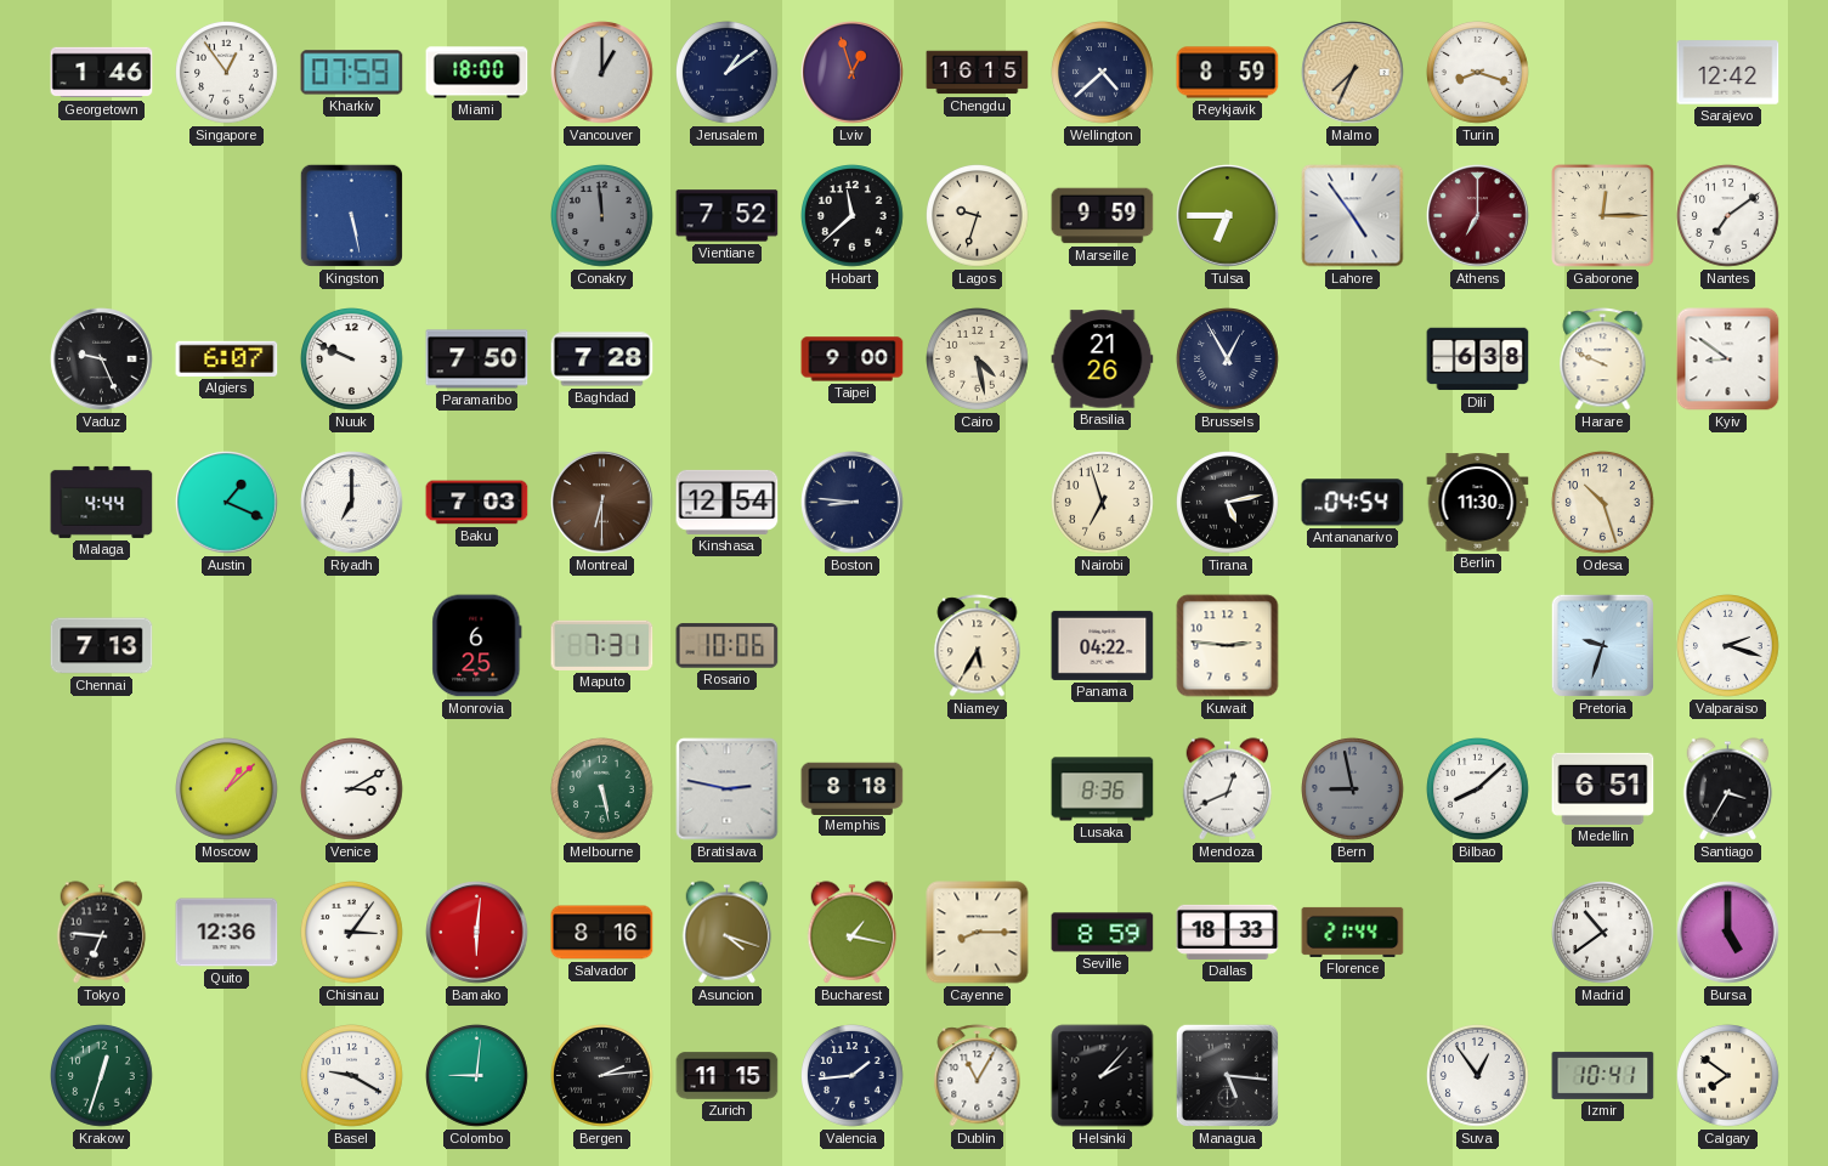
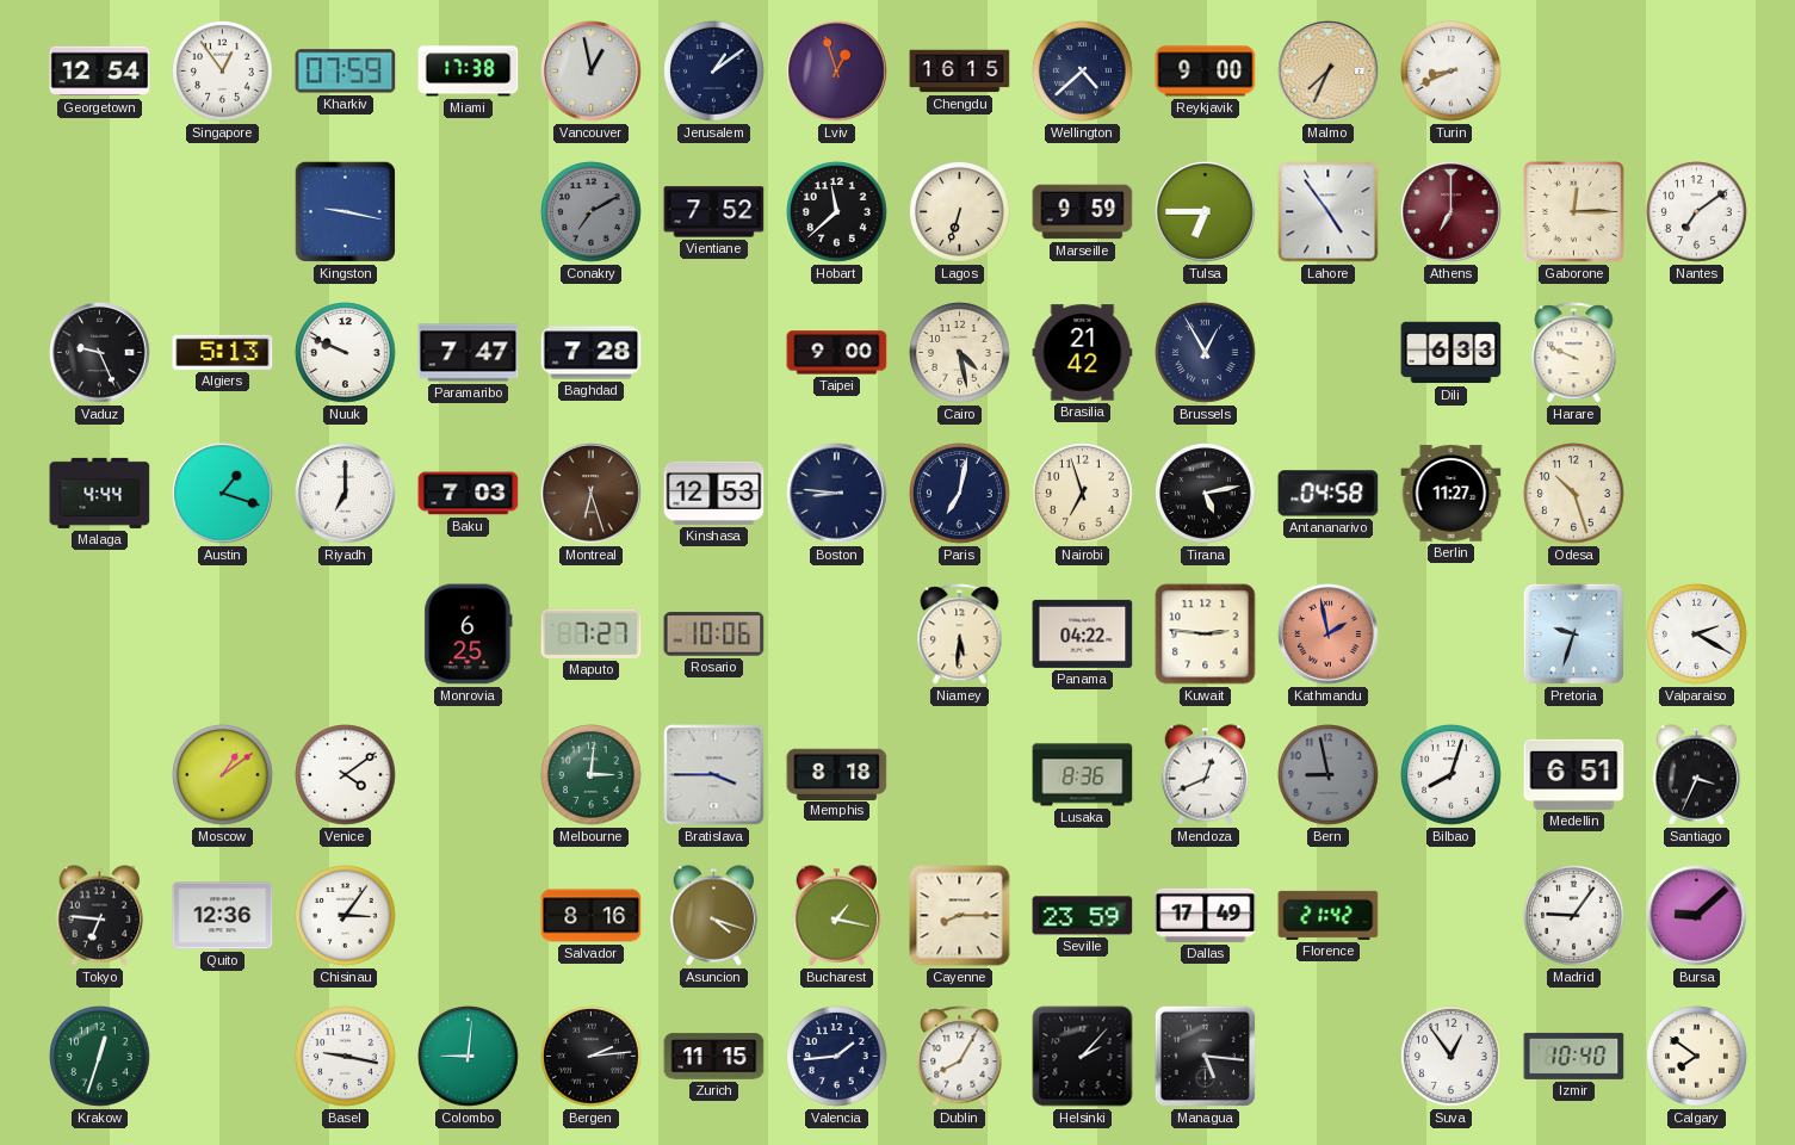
Georgetown: 1:46 -> 12:54
Miami: 18:00 -> 17:38
Vancouver: 1:00 -> 12:58
Reykjavik: 8:59 -> 9:00
Turin: 8:18 -> 8:41
Sarajevo: 12:42 -> none
Kingston: 5:28 -> 9:17
Conakry: 11:59 -> 7:10
Lagos: 9:33 -> 6:33
Algiers: 6:07 -> 5:13
Paramaribo: 7:50 -> 7:47
Brasilia: 21:26 -> 21:42
Dili: 6:38 -> 6:33
Kyiv: 8:51 -> none
Austin: 1:19 -> 1:18
Montreal: 6:30 -> 6:27
Kinshasa: 12:54 -> 12:53
Paris: none -> 7:02
Antananarivo: 04:54 -> 04:58
Berlin: 11:30 -> 11:27
Chennai: 7:13 -> none
Maputo: 7:31 -> 7:27
Niamey: 5:35 -> 5:31
Kathmandu: none -> 1:58
Valparaiso: 2:18 -> 2:20
Moscow: 1:08 -> 1:09
Venice: 3:10 -> 4:09
Melbourne: 5:28 -> 3:01
Bratislava: 2:47 -> 3:45
Bilbao: 8:08 -> 8:03
Santiago: 3:35 -> 3:34
Bamako: 6:01 -> none
Seville: 8:59 -> 23:59
Dallas: 18:33 -> 17:49
Florence: 21:44 -> 21:42
Madrid: 10:39 -> 9:06
Bursa: 5:00 -> 9:08
Basel: 9:20 -> 9:17
Dublin: 11:05 -> 8:05
Izmir: 10:41 -> 10:40
